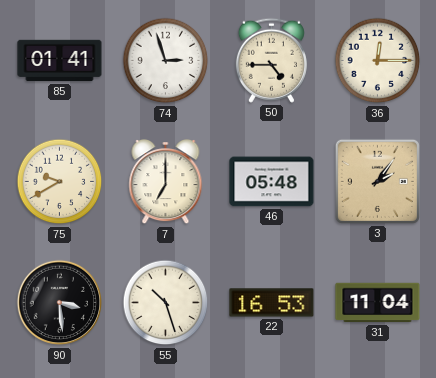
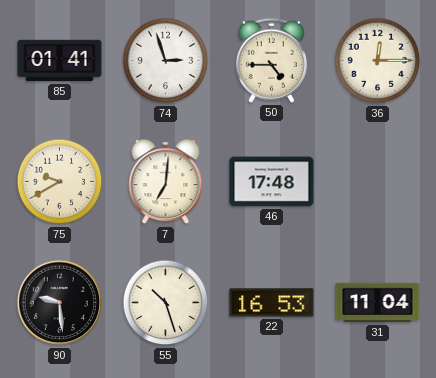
7: 7:00 -> 7:01
46: 05:48 -> 17:48
3: 2:06 -> none
90: 3:29 -> 9:29
